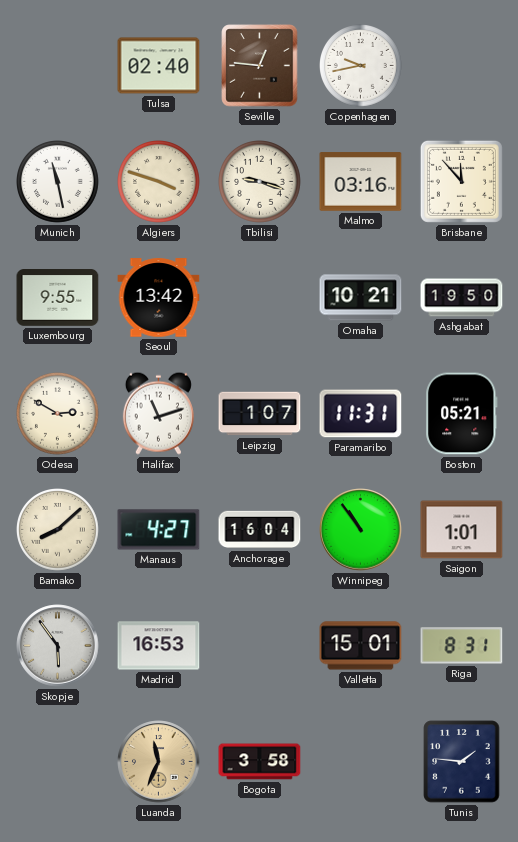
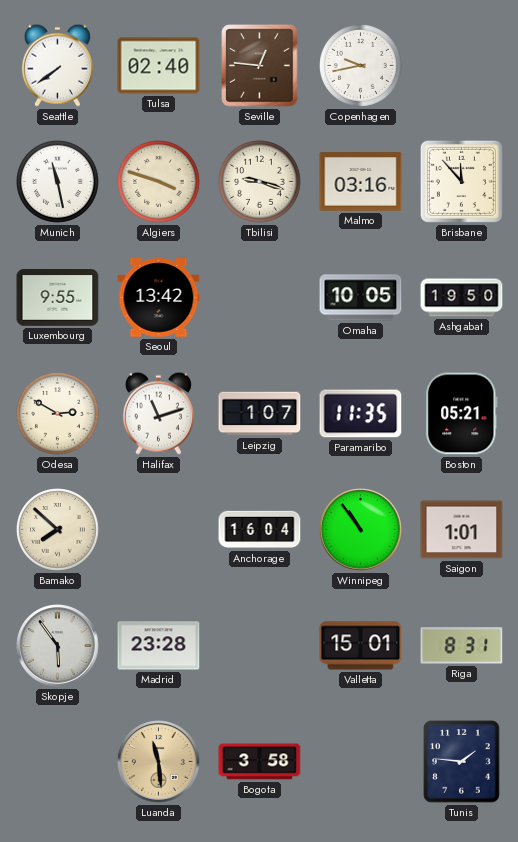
Seattle: none -> 7:39
Omaha: 10:21 -> 10:05
Paramaribo: 11:31 -> 11:35
Bamako: 8:08 -> 7:52
Manaus: 4:27 -> none
Madrid: 16:53 -> 23:28
Luanda: 11:34 -> 11:29
